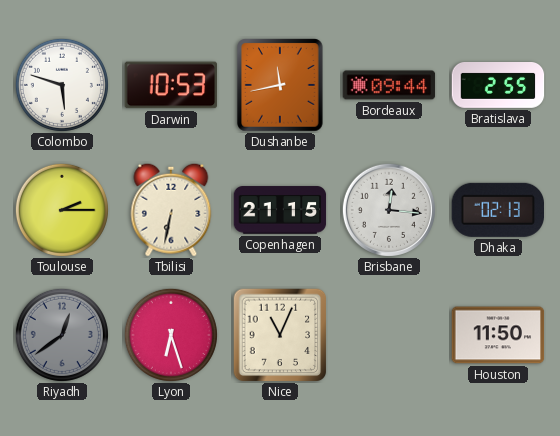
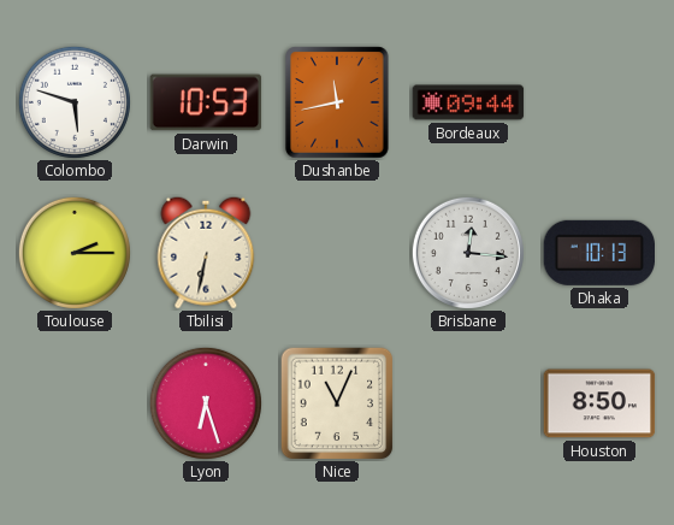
Bratislava: 2:55 -> none
Copenhagen: 21:15 -> none
Dhaka: 02:13 -> 10:13
Riyadh: 12:39 -> none
Houston: 11:50 -> 8:50
